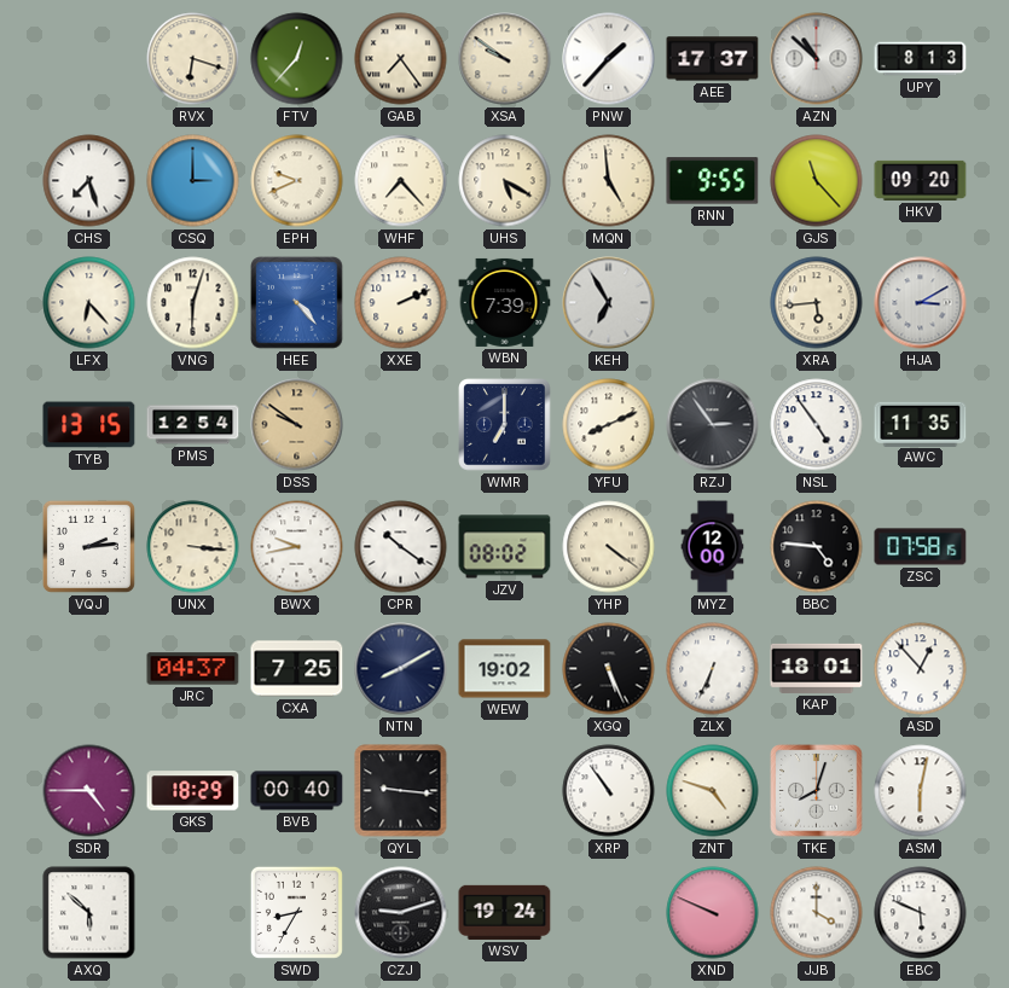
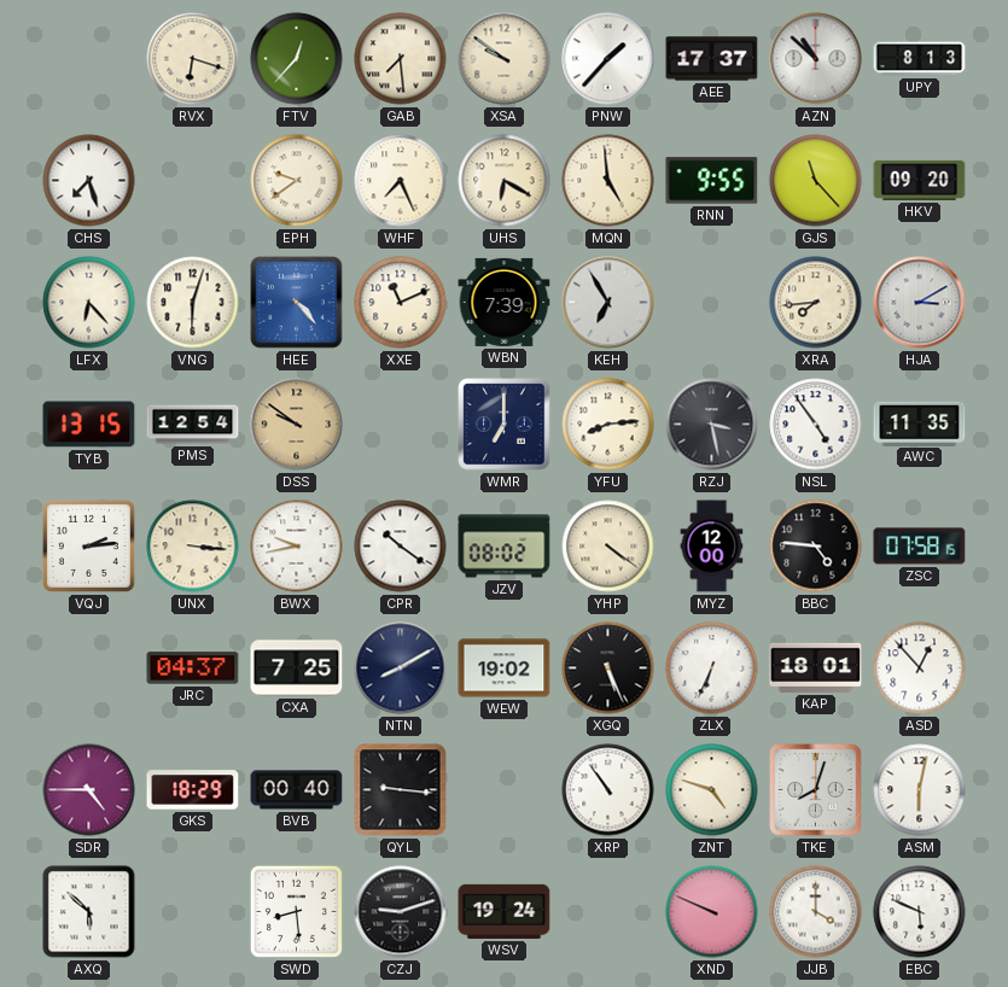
GAB: 7:24 -> 7:29
CSQ: 3:00 -> none
EPH: 9:41 -> 9:39
WHF: 7:23 -> 7:26
UHS: 5:20 -> 6:20
XXE: 2:11 -> 11:11
XRA: 5:44 -> 7:44
YFU: 8:11 -> 8:14
RZJ: 2:54 -> 3:28
SWD: 8:35 -> 8:29
